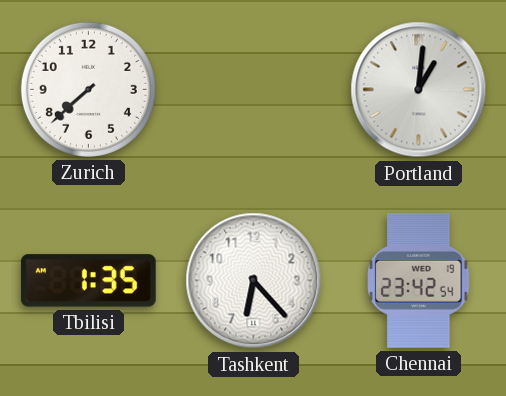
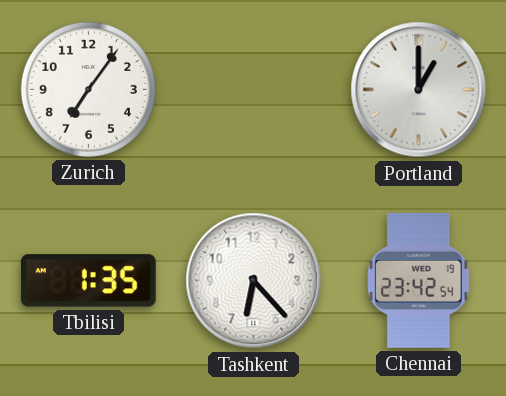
Zurich: 7:38 -> 7:06
Portland: 1:01 -> 1:00
